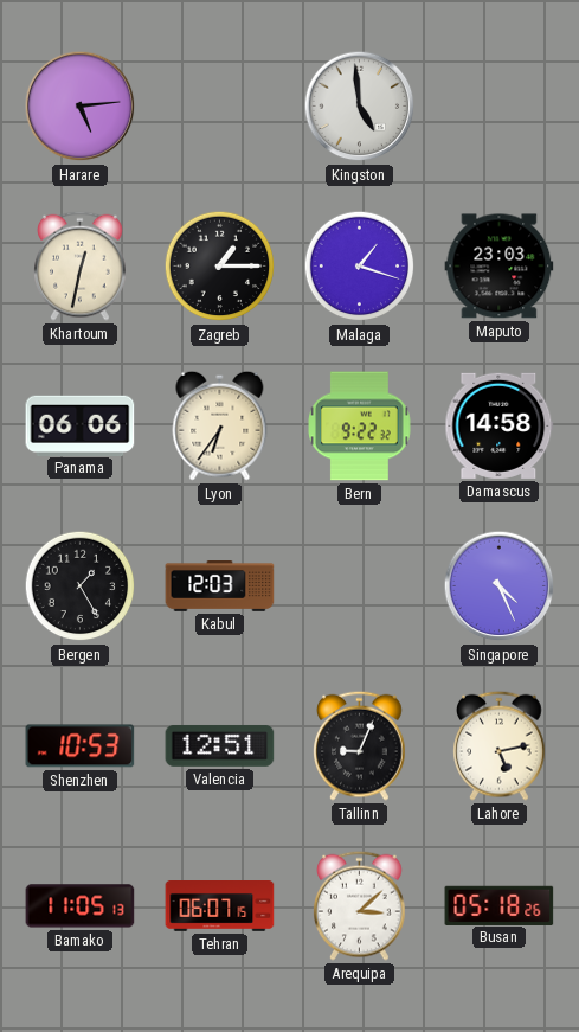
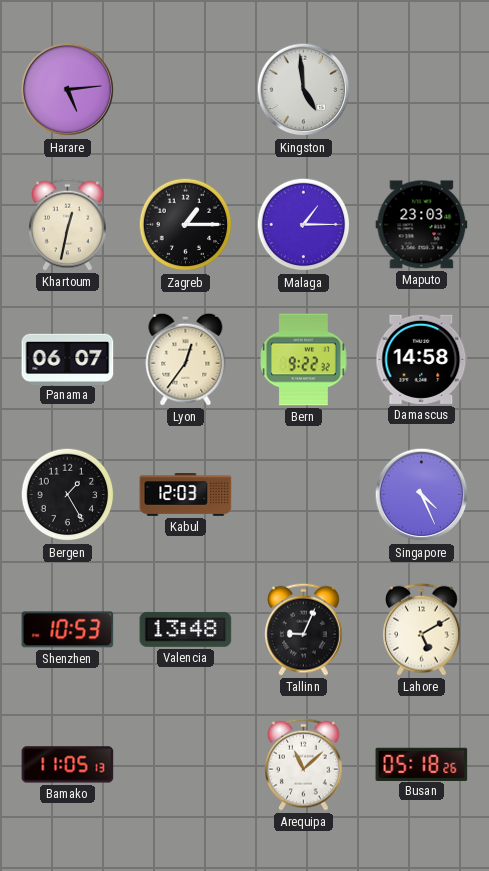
Malaga: 1:18 -> 1:15
Panama: 06:06 -> 06:07
Lyon: 6:36 -> 12:36
Valencia: 12:51 -> 13:48
Lahore: 5:13 -> 5:10
Tehran: 06:07 -> none
Arequipa: 3:08 -> 11:08
